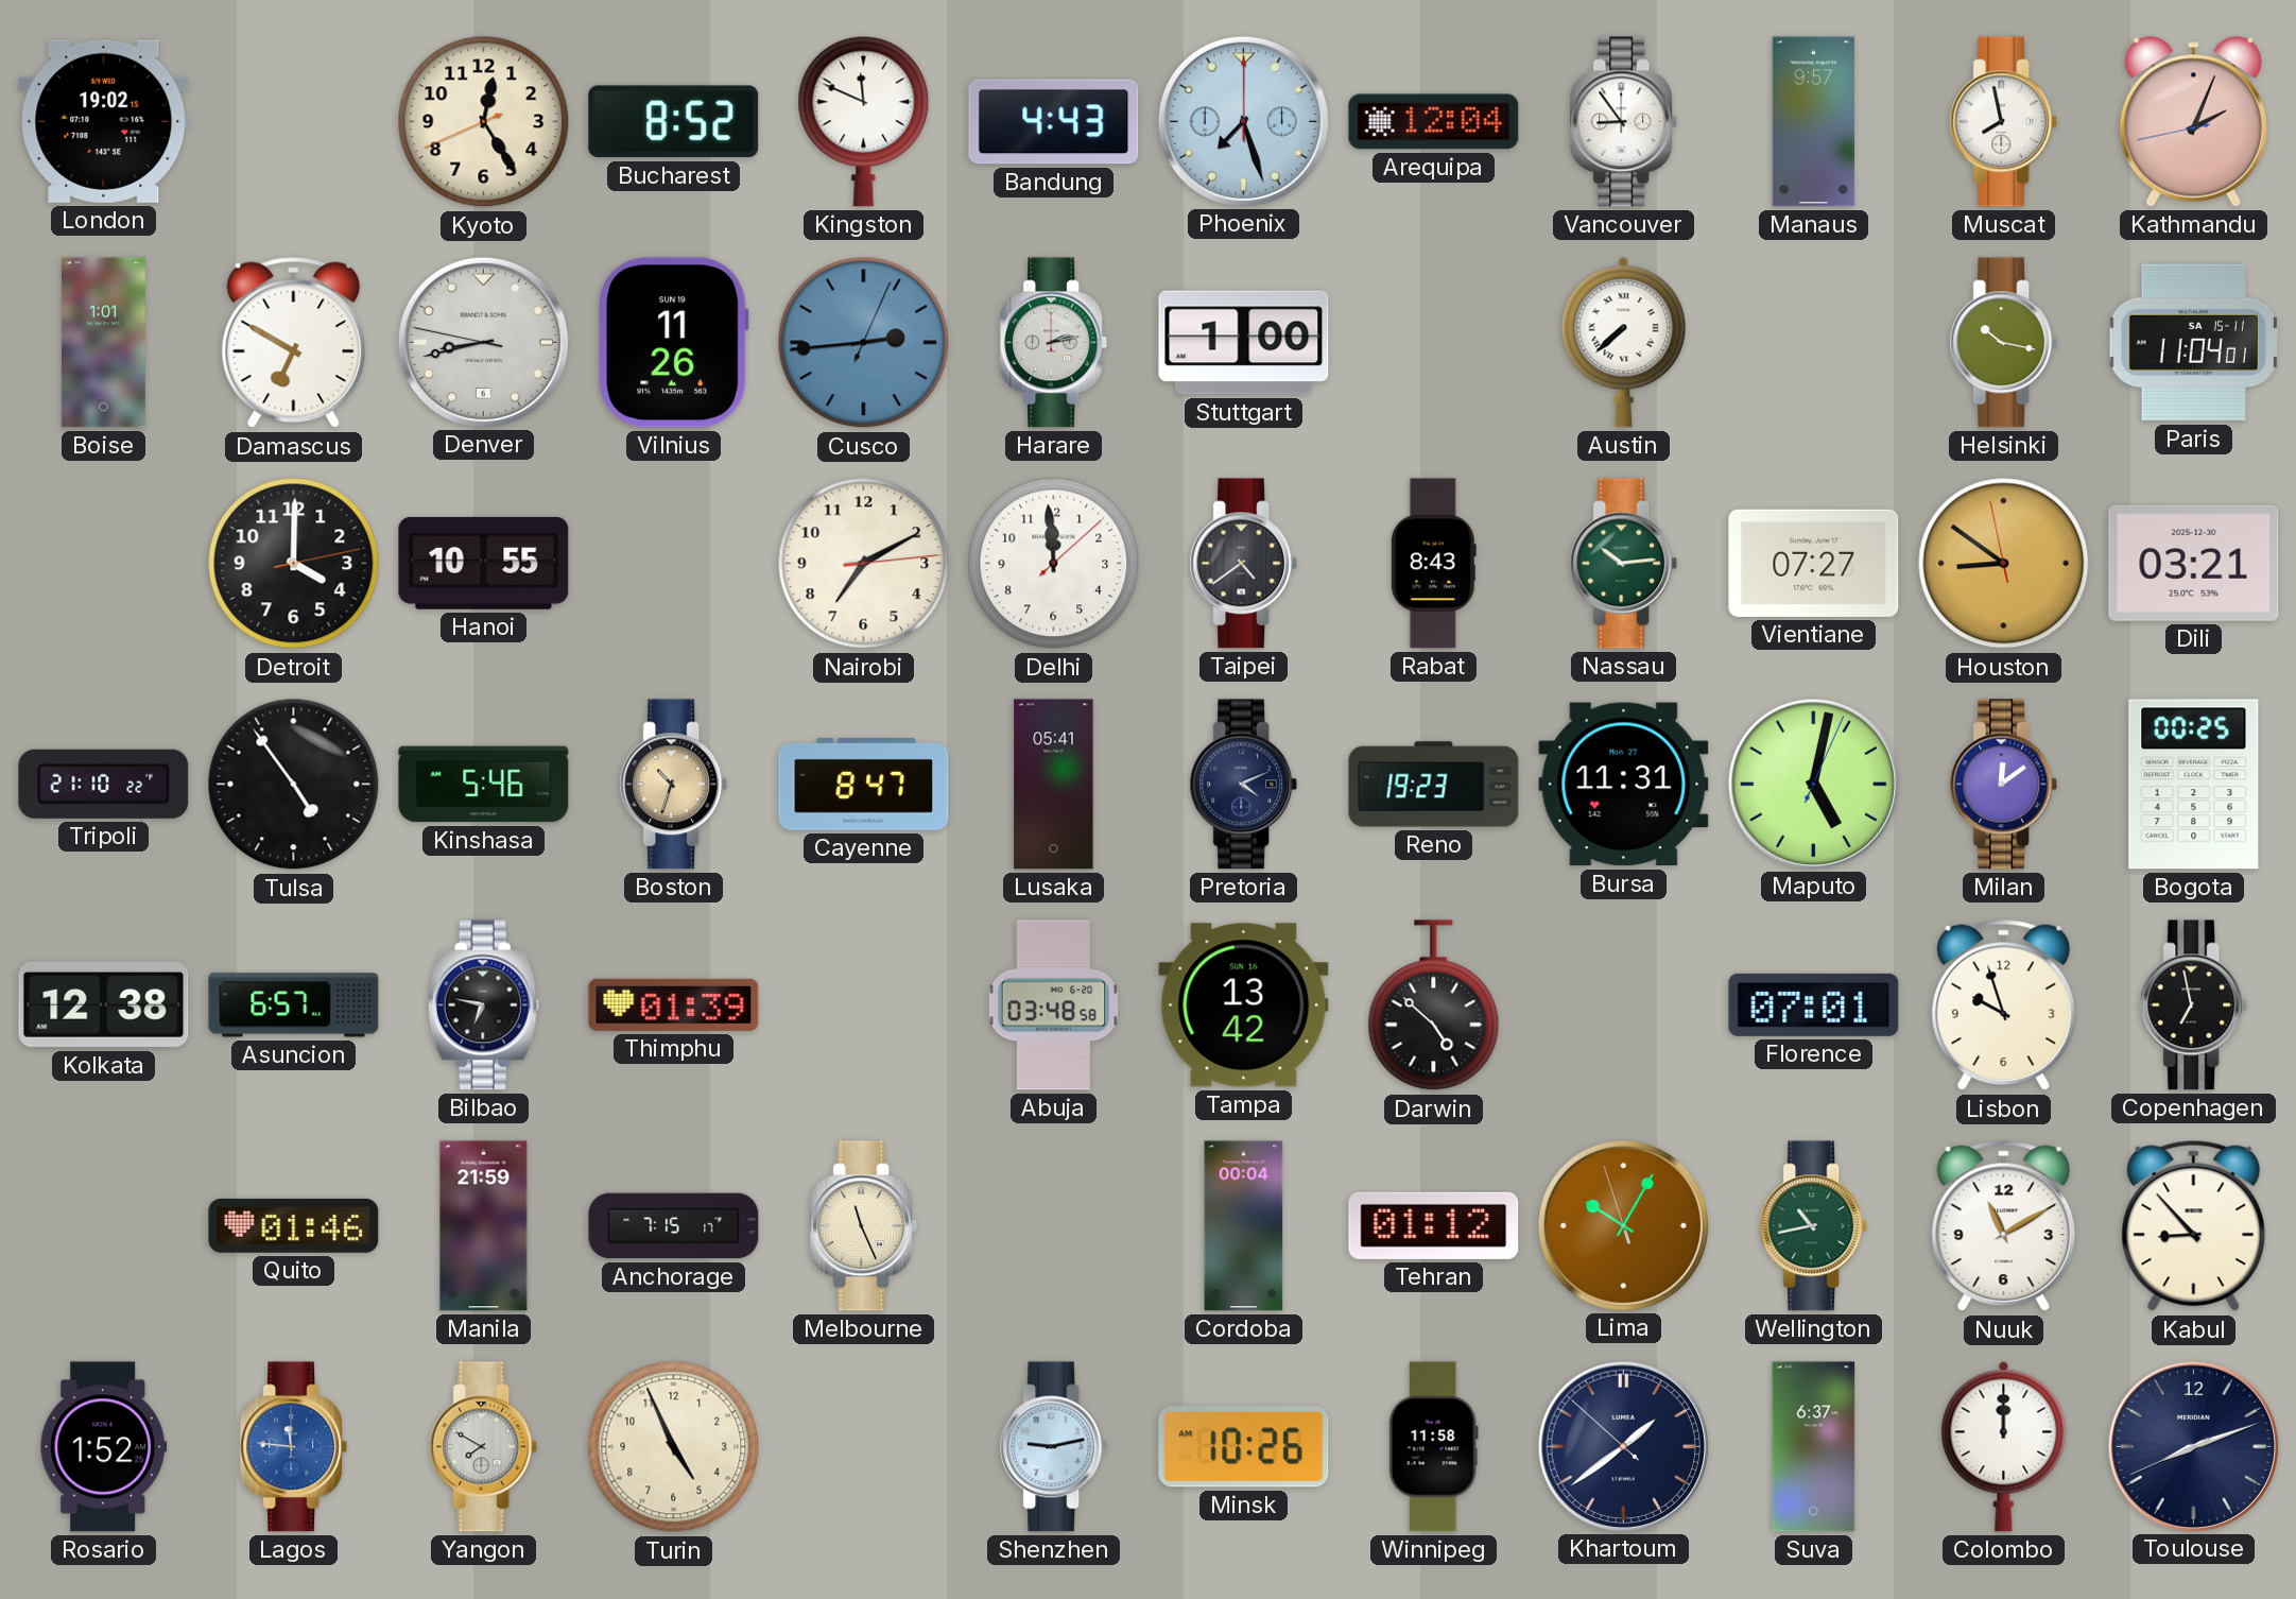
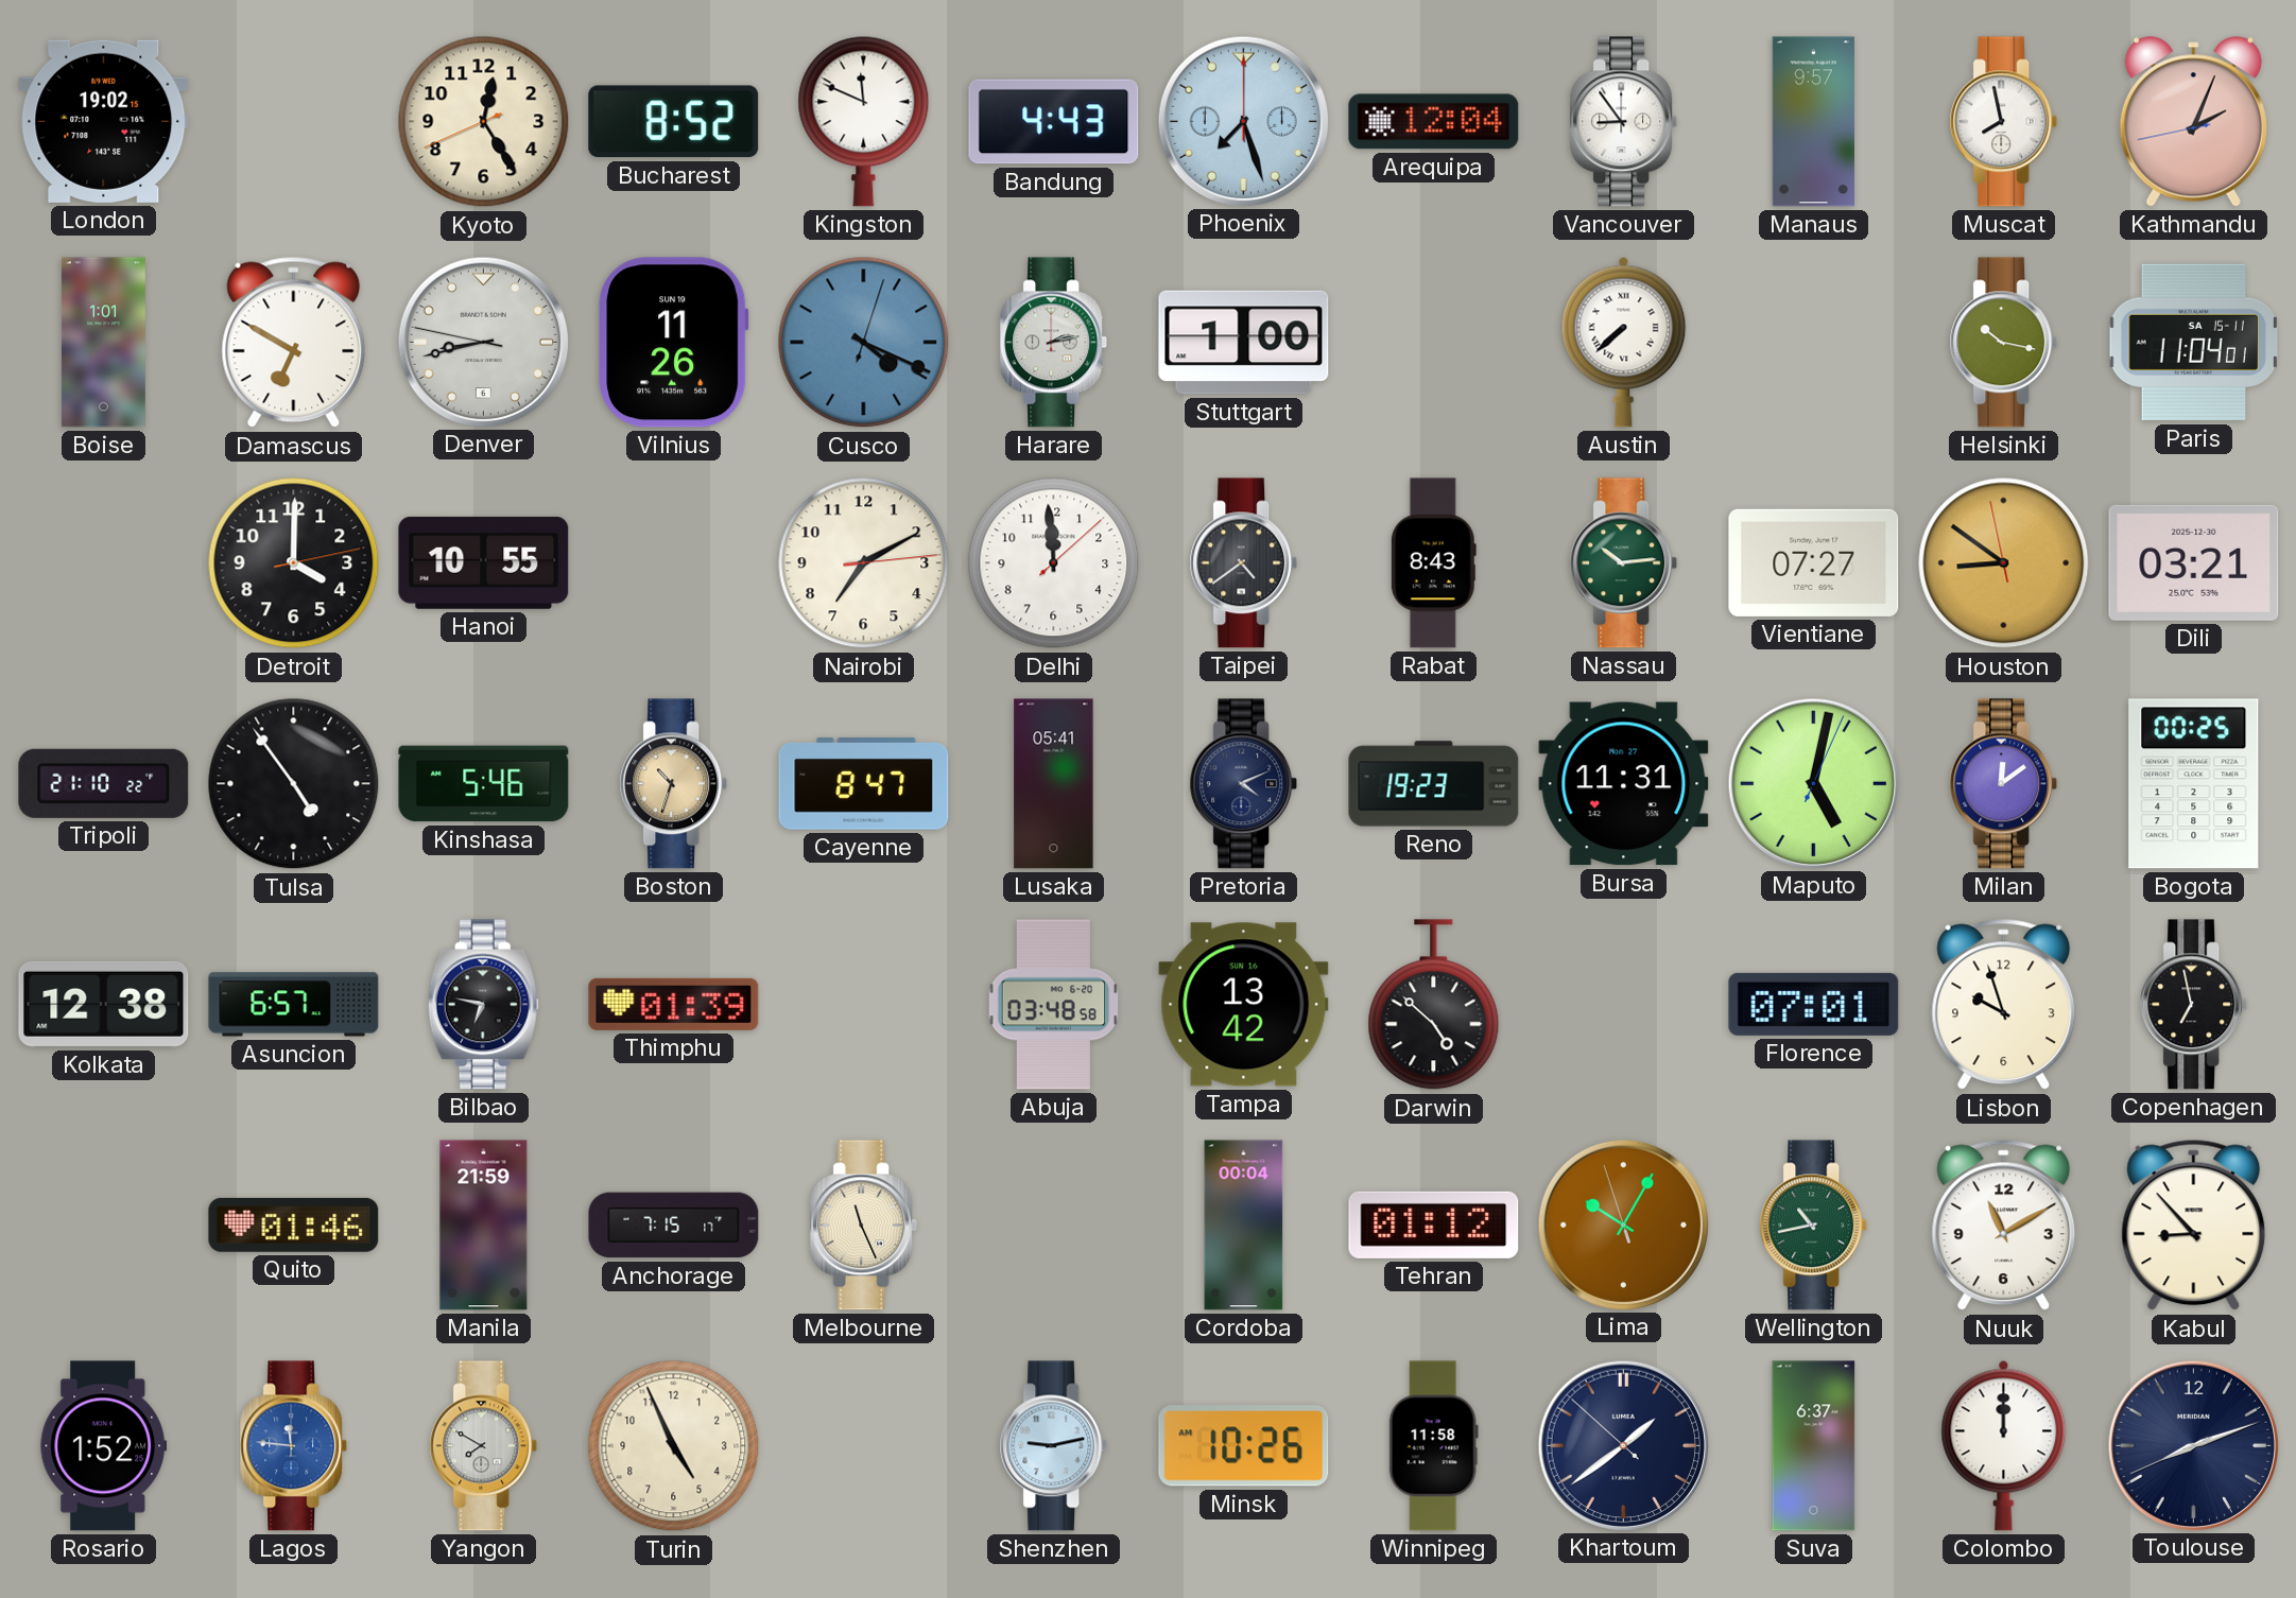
Cusco: 2:44 -> 4:19
